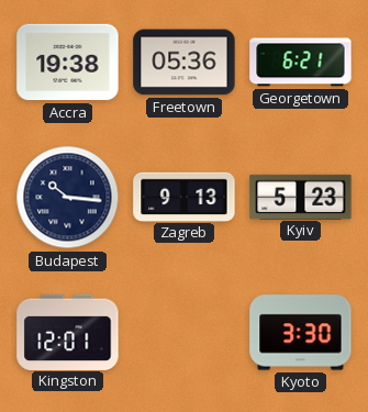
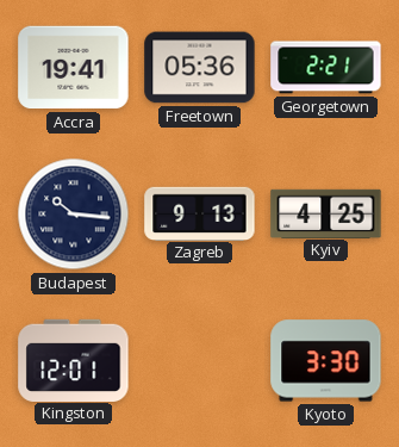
Accra: 19:38 -> 19:41
Georgetown: 6:21 -> 2:21
Kyiv: 5:23 -> 4:25
